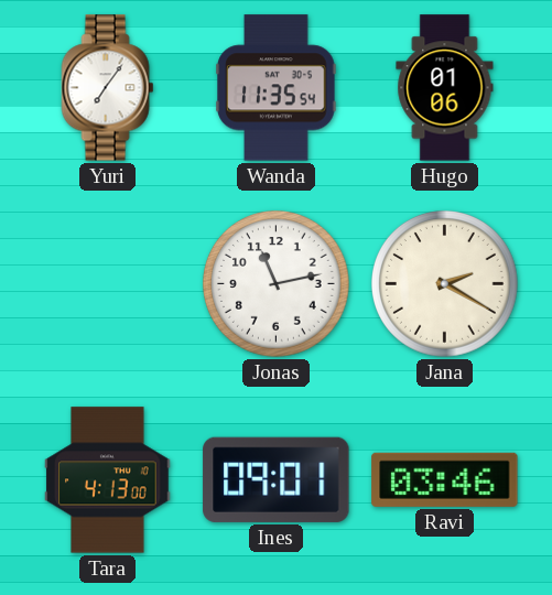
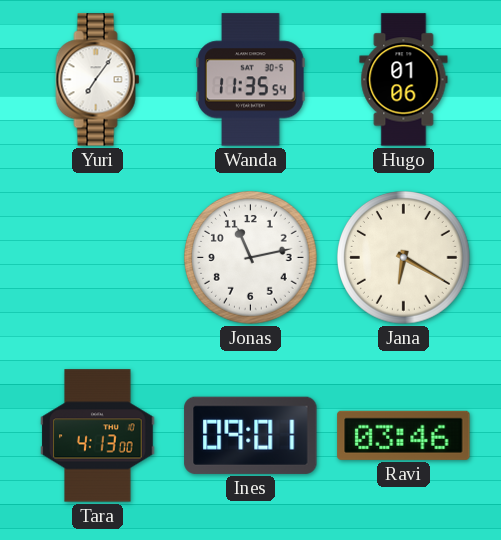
Jana: 2:20 -> 6:20
